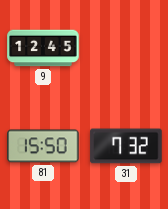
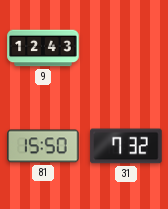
9: 12:45 -> 12:43
